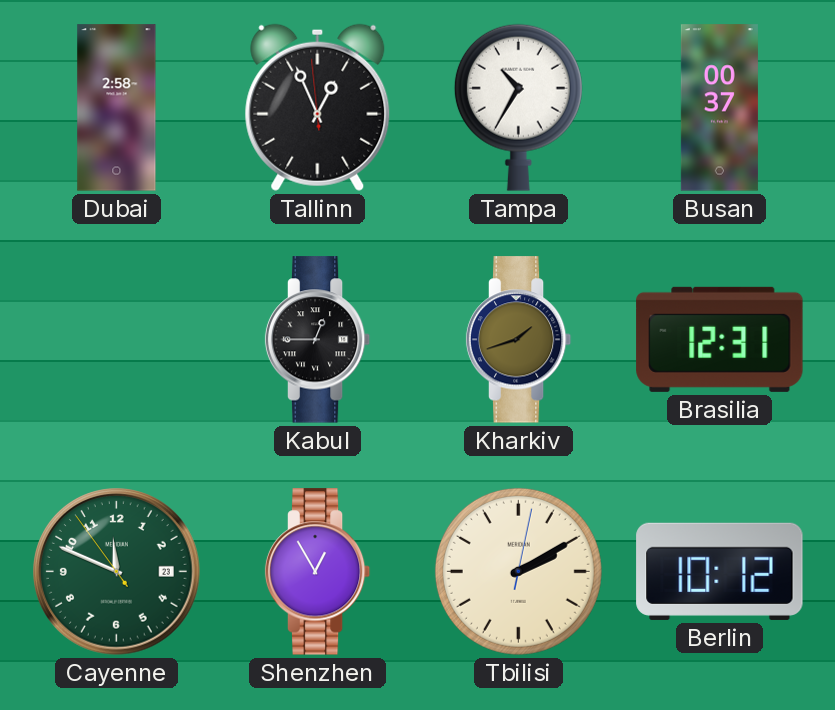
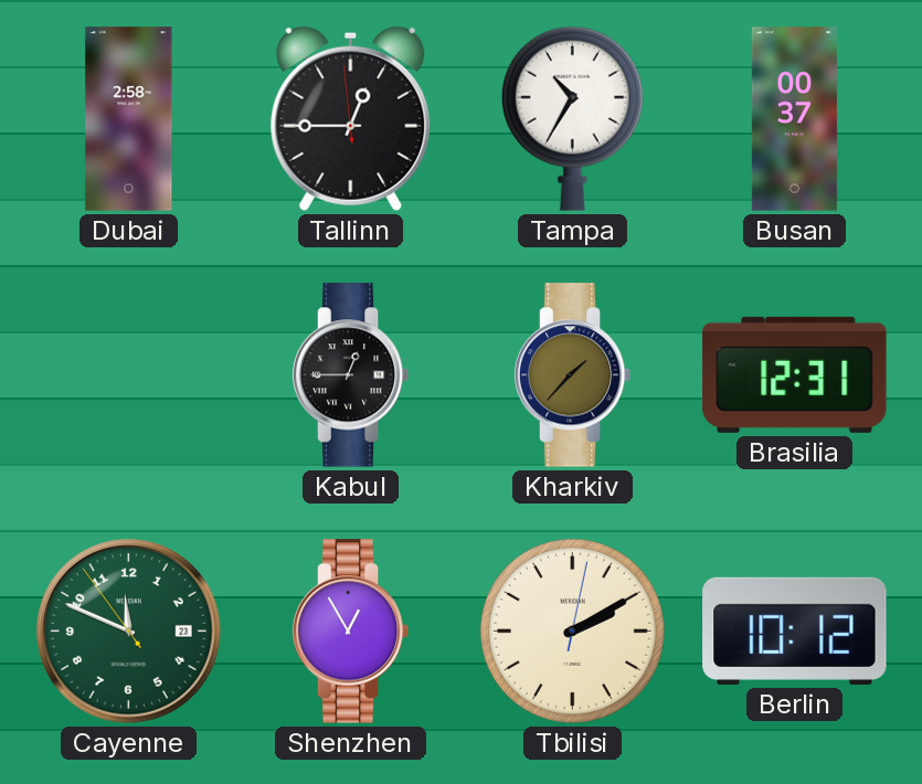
Tallinn: 12:55 -> 12:44
Kharkiv: 1:42 -> 1:37
